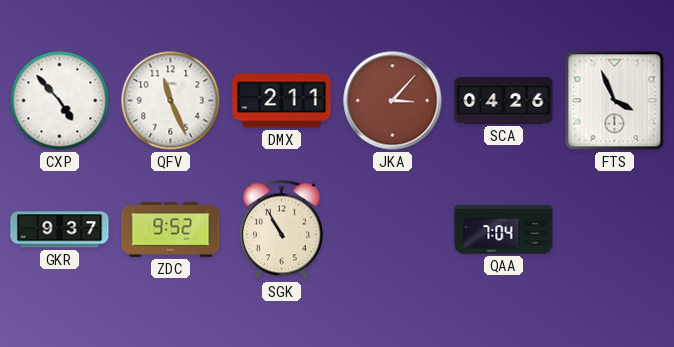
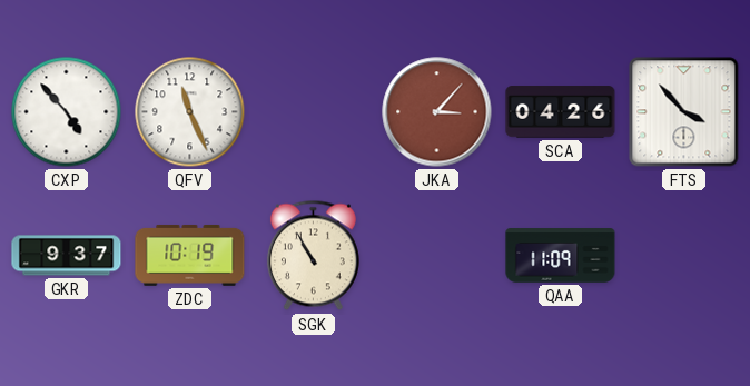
DMX: 2:11 -> none
FTS: 3:56 -> 3:53
ZDC: 9:52 -> 10:19
QAA: 7:04 -> 11:09
